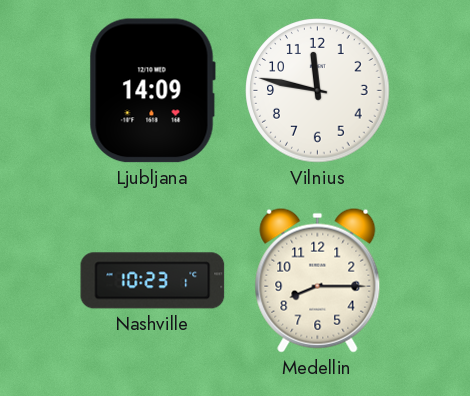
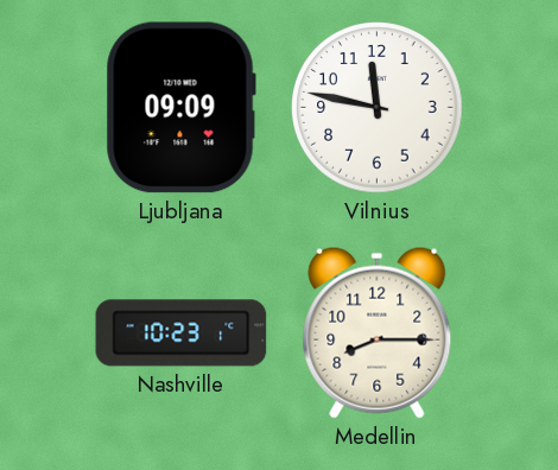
Ljubljana: 14:09 -> 09:09
